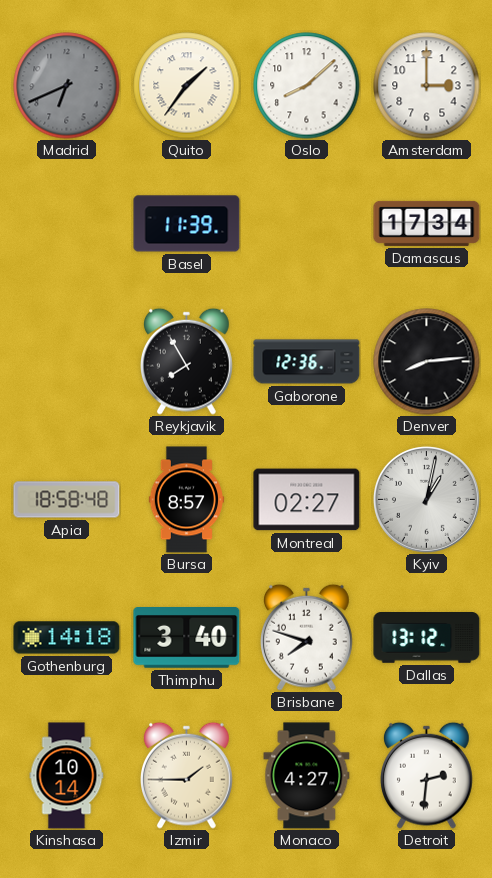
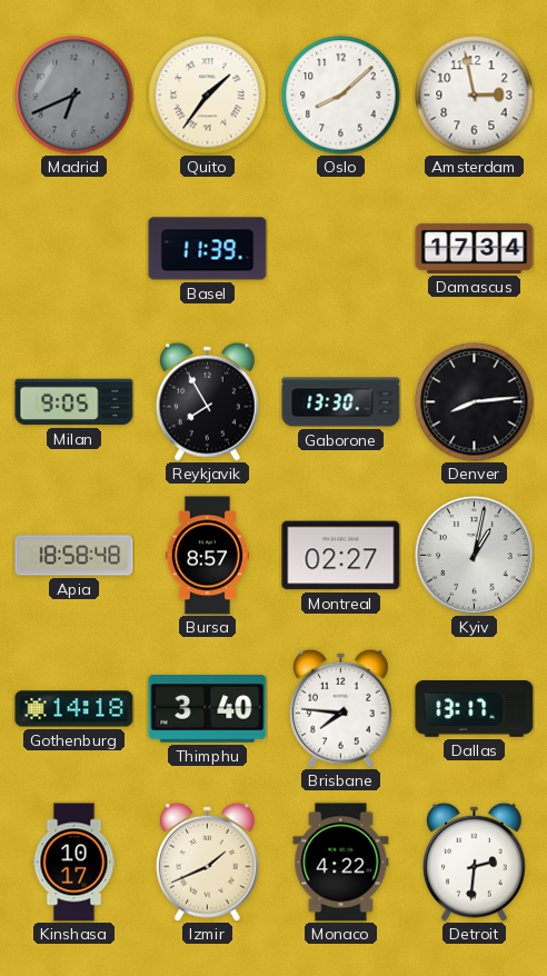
Amsterdam: 3:00 -> 2:58
Milan: none -> 9:05
Gaborone: 12:36 -> 13:30
Brisbane: 7:48 -> 7:46
Dallas: 13:12 -> 13:17
Kinshasa: 10:14 -> 10:17
Izmir: 1:45 -> 1:41
Monaco: 4:27 -> 4:22
